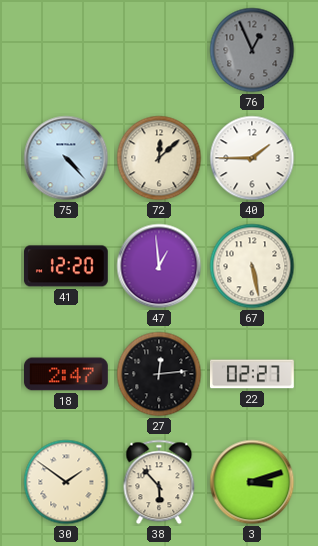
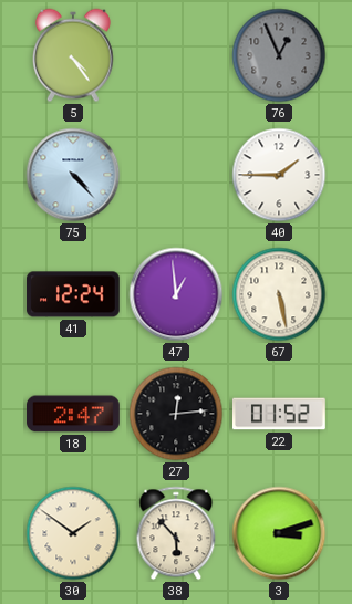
5: none -> 4:24
72: 12:08 -> none
41: 12:20 -> 12:24
22: 02:27 -> 01:52
